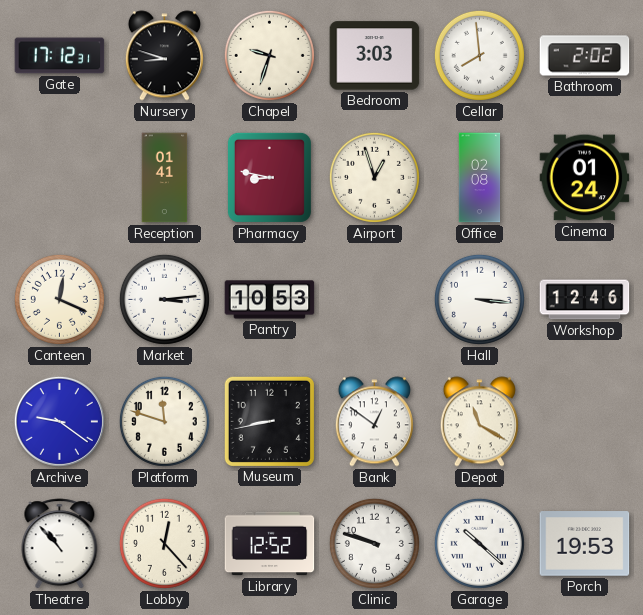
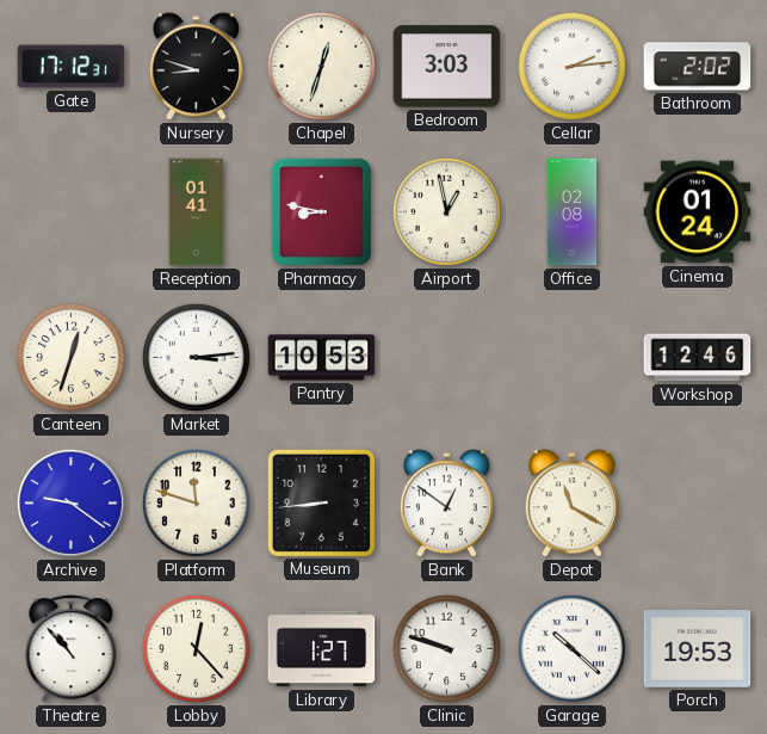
Chapel: 9:33 -> 12:33
Cellar: 7:59 -> 2:14
Airport: 12:57 -> 12:58
Canteen: 12:19 -> 12:33
Hall: 3:16 -> none
Museum: 8:43 -> 8:44
Library: 12:52 -> 1:27
